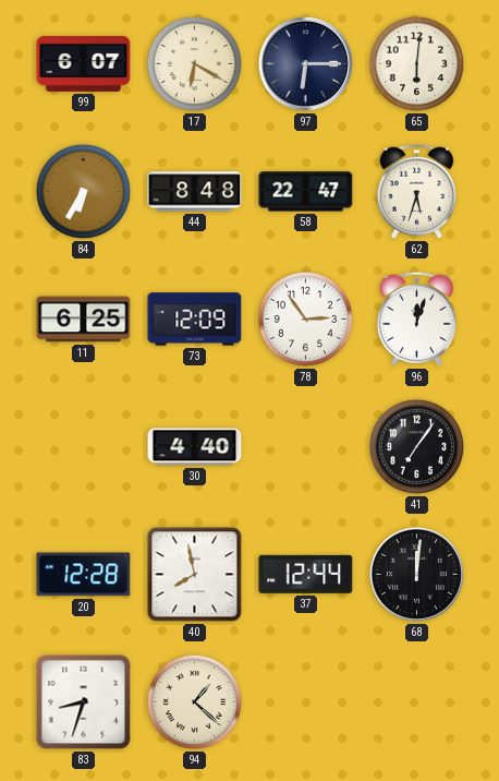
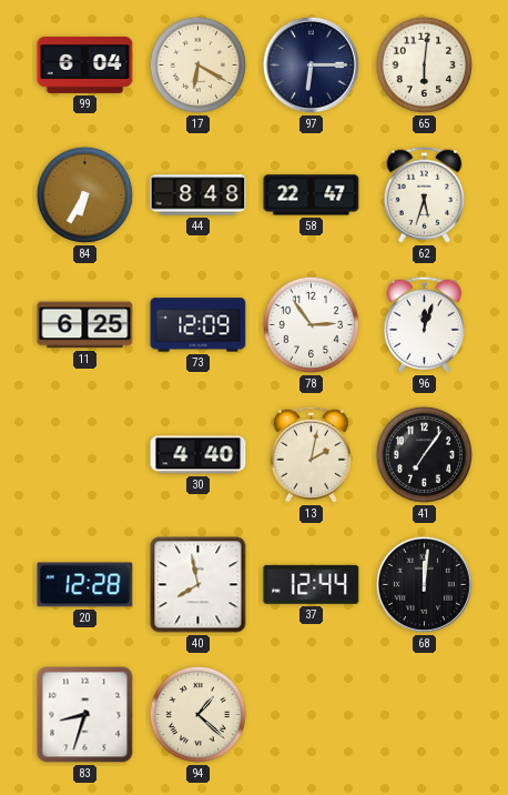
99: 6:07 -> 6:04
13: none -> 2:02
